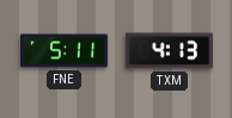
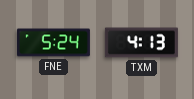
FNE: 5:11 -> 5:24
